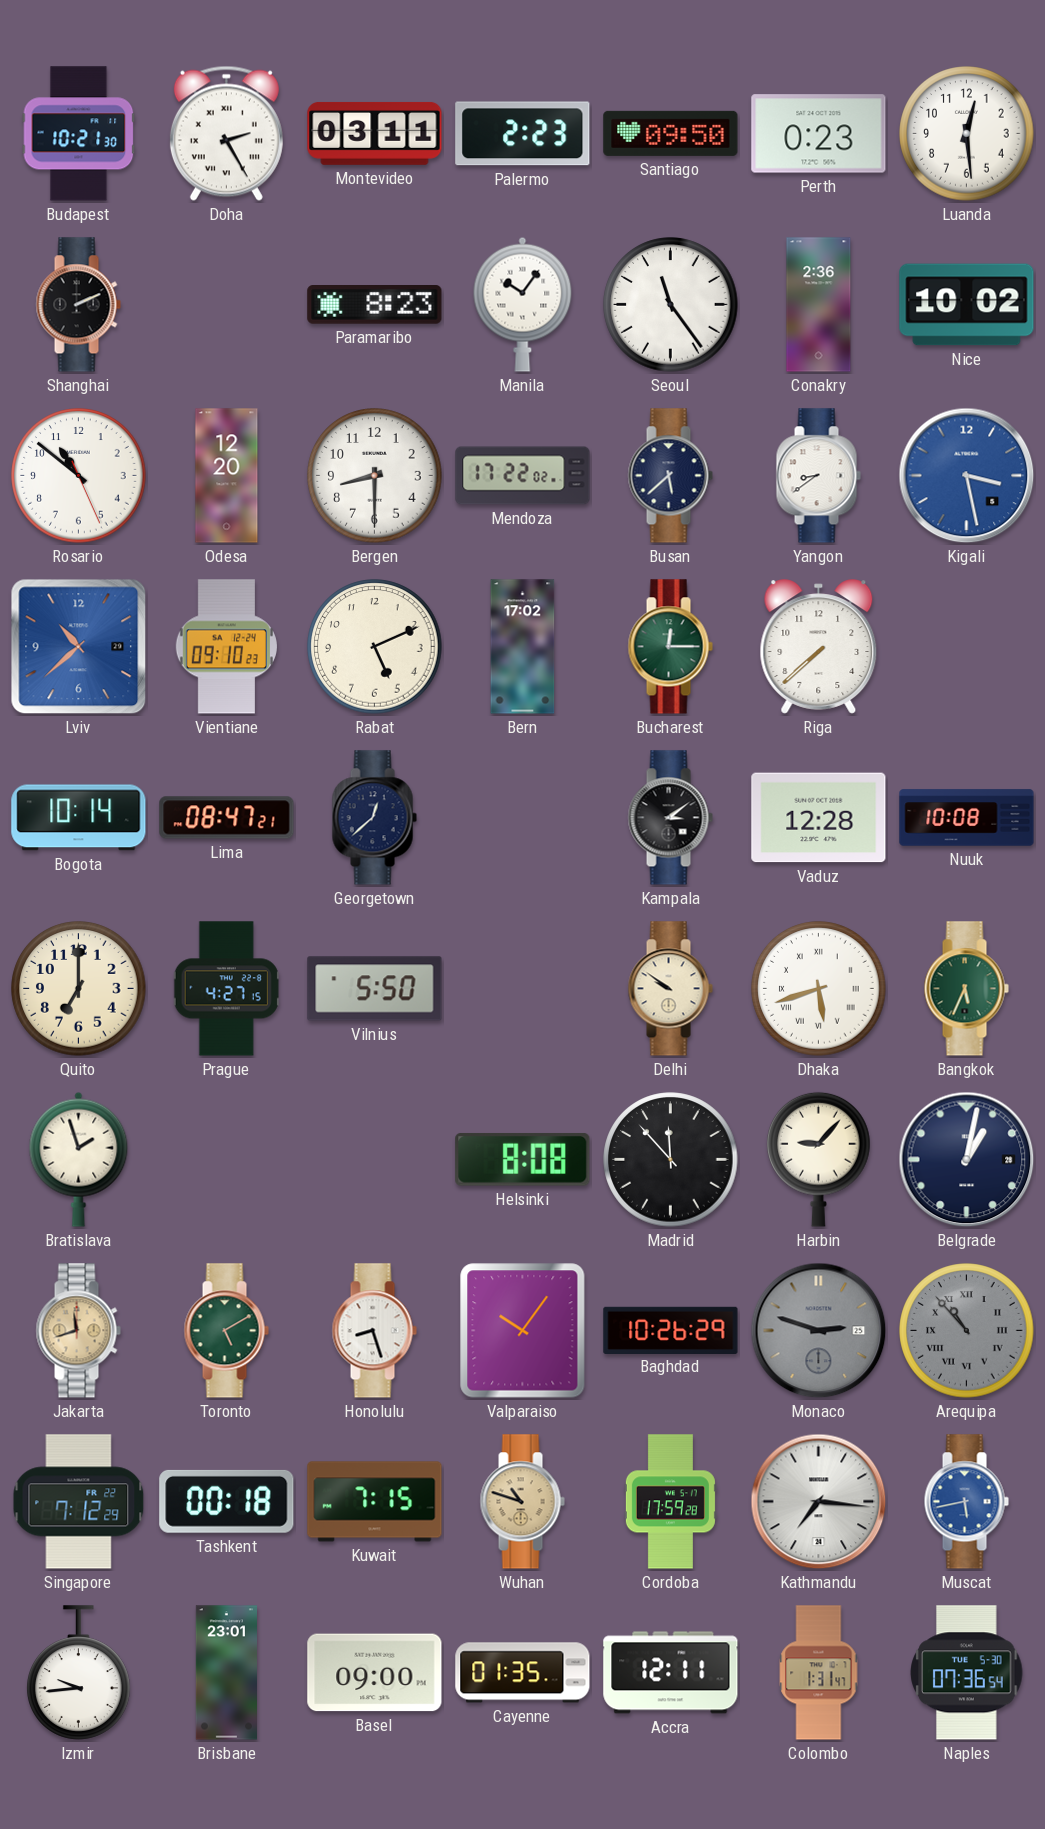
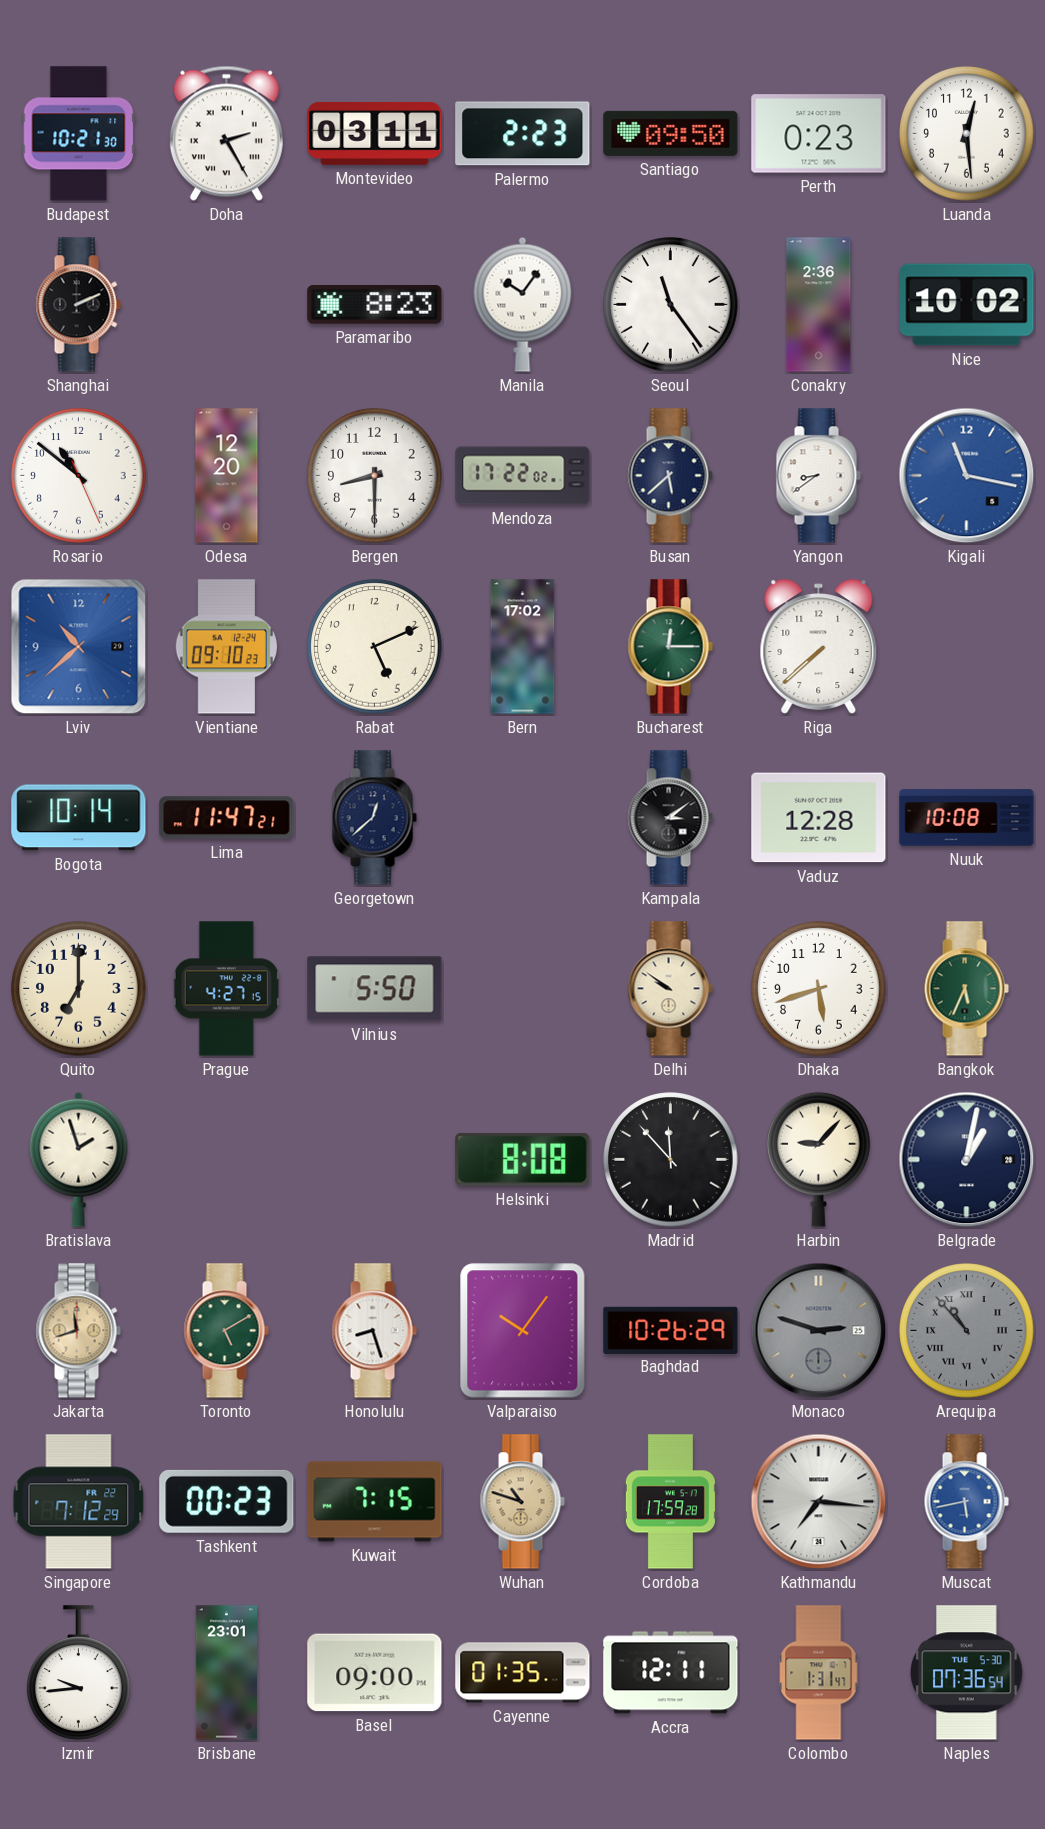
Kigali: 3:28 -> 11:17
Lima: 08:47 -> 11:47
Dhaka numerals: Roman -> Arabic
Tashkent: 00:18 -> 00:23
